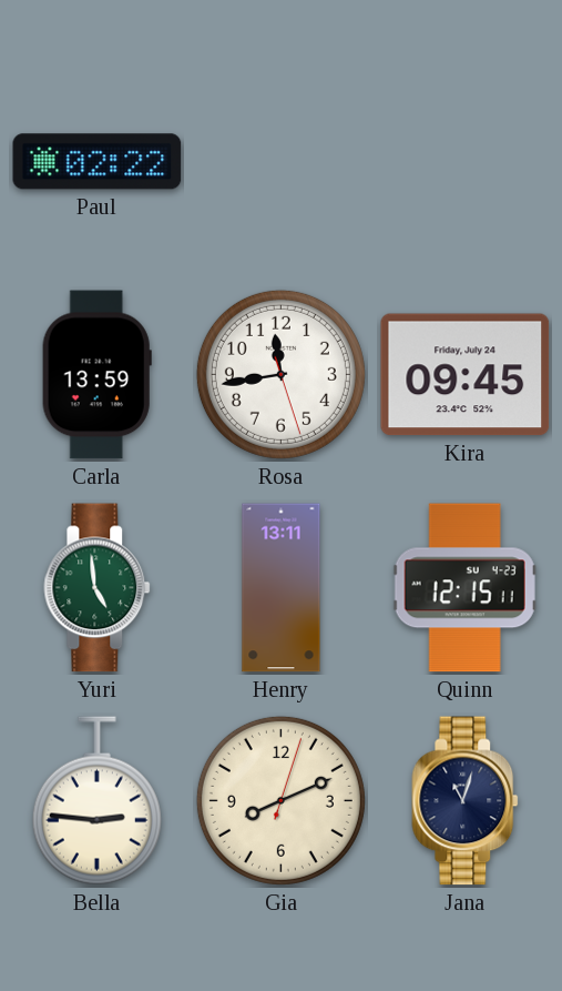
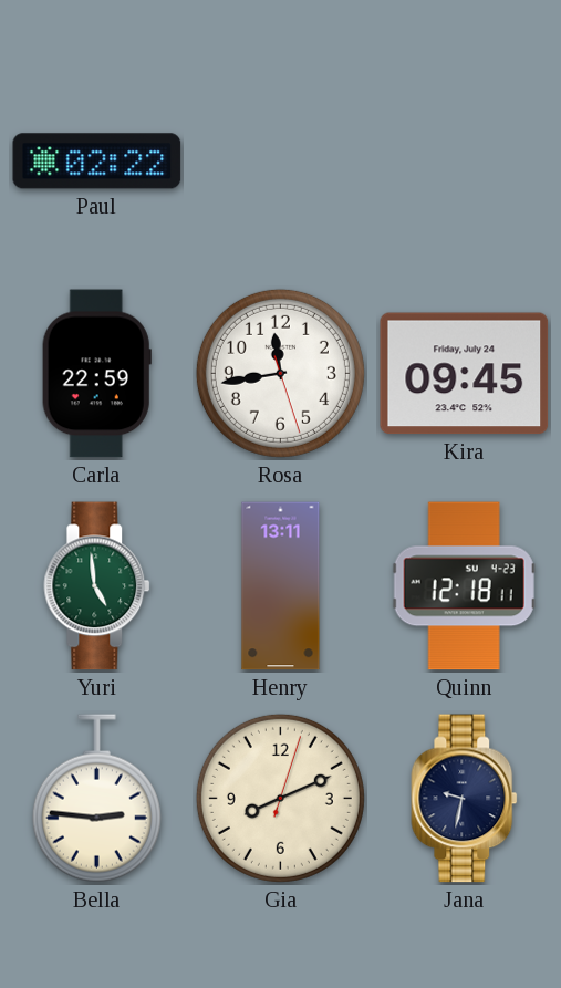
Carla: 13:59 -> 22:59
Quinn: 12:15 -> 12:18
Jana: 11:03 -> 9:32
